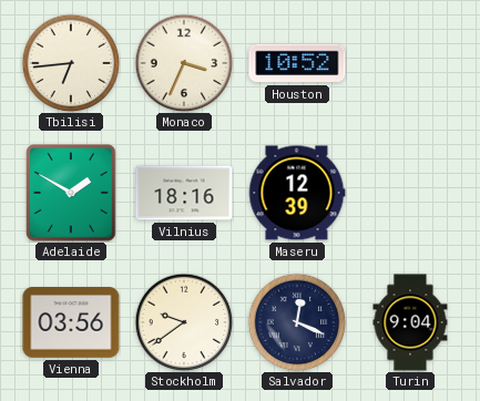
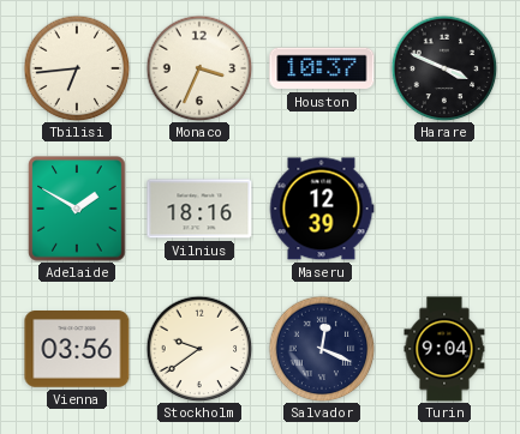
Houston: 10:52 -> 10:37
Harare: none -> 3:49
